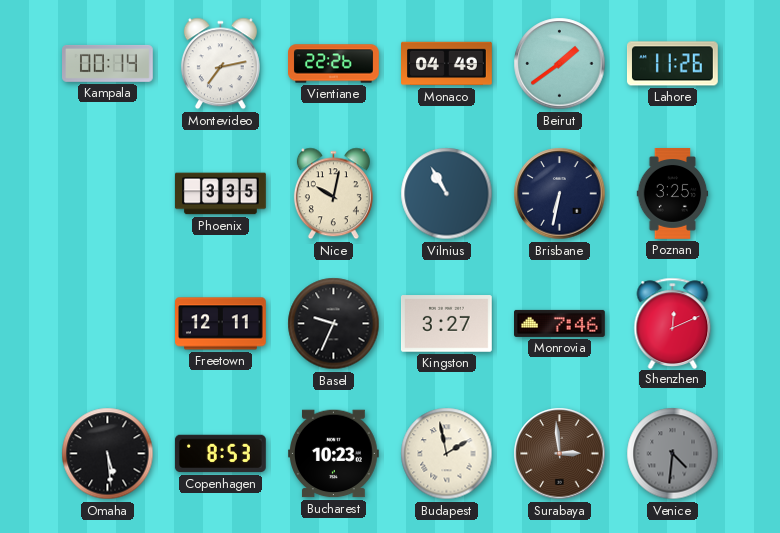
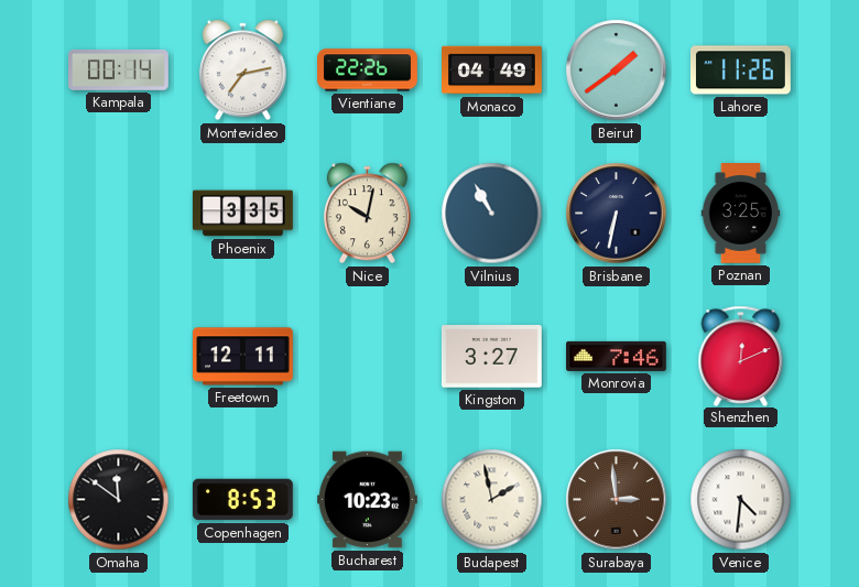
Basel: 9:34 -> none
Omaha: 5:29 -> 11:51
Venice dial: grey -> white
